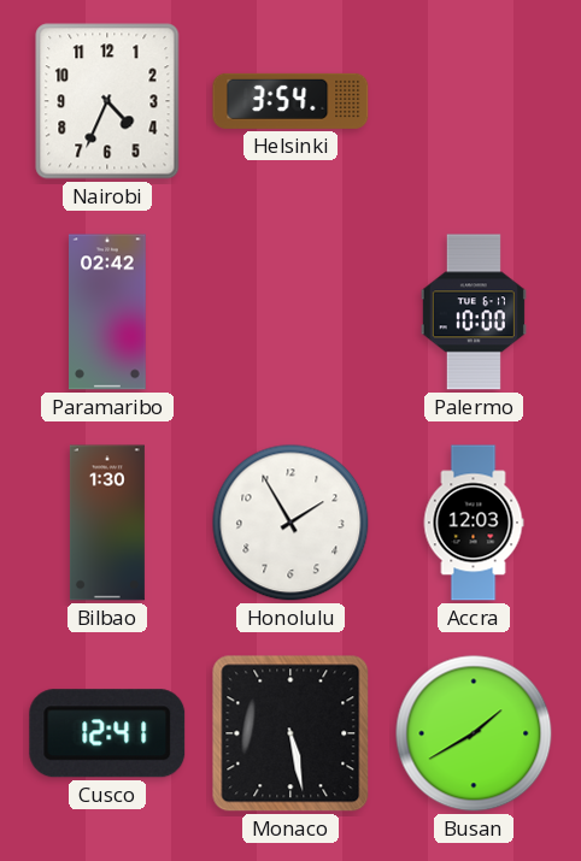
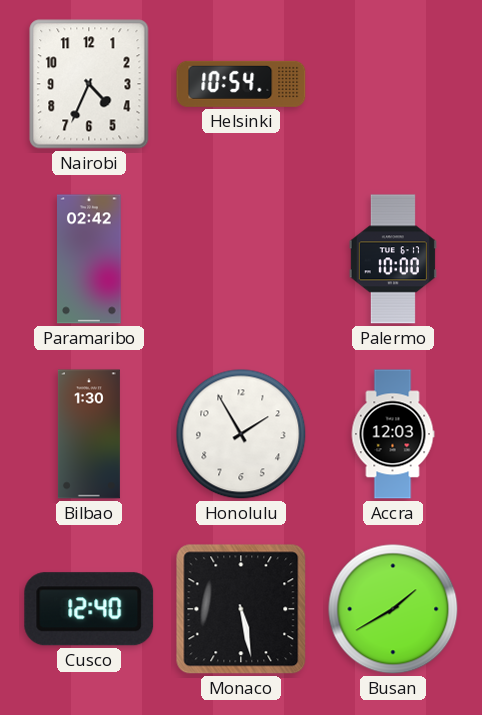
Helsinki: 3:54 -> 10:54
Cusco: 12:41 -> 12:40
